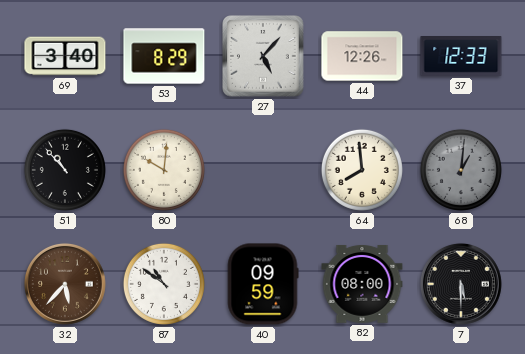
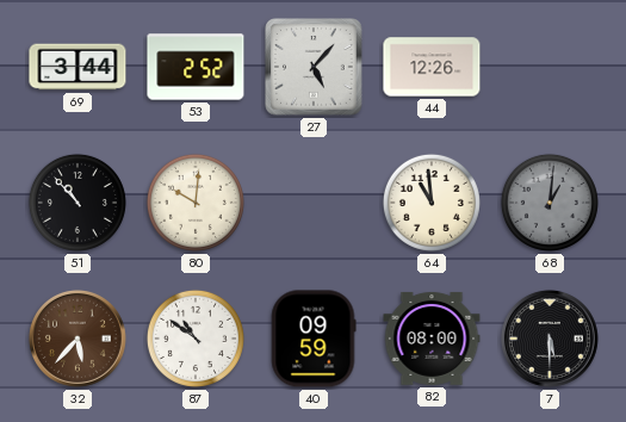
69: 3:40 -> 3:44
53: 8:29 -> 2:52
37: 12:33 -> none
64: 7:59 -> 10:59
